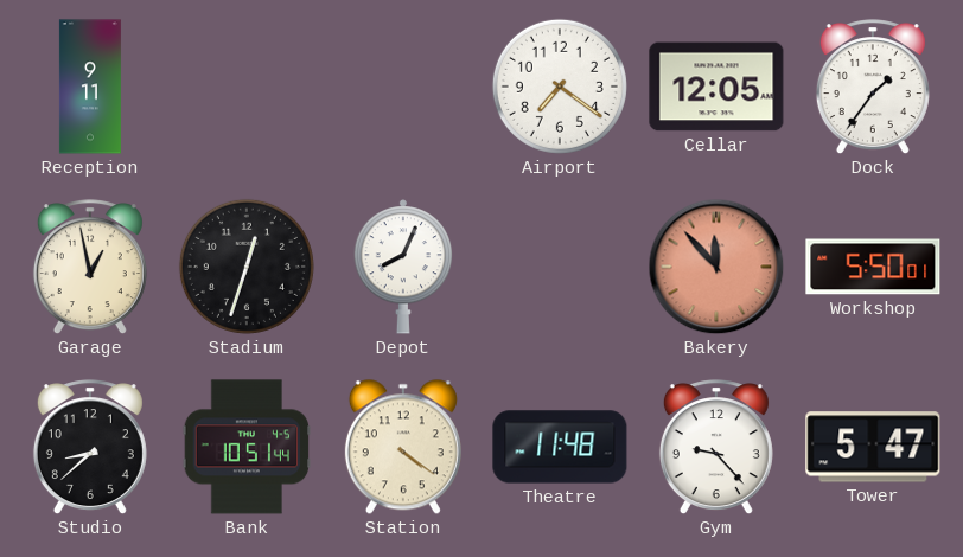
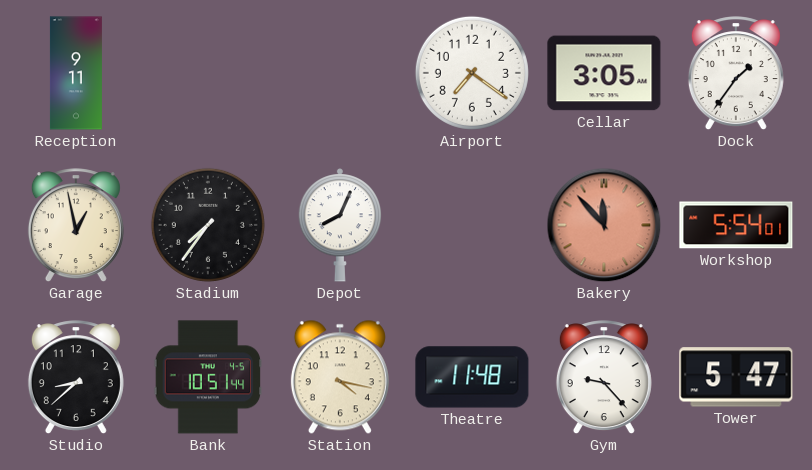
Cellar: 12:05 -> 3:05
Stadium: 12:33 -> 7:36
Workshop: 5:50 -> 5:54
Station: 4:21 -> 4:17
